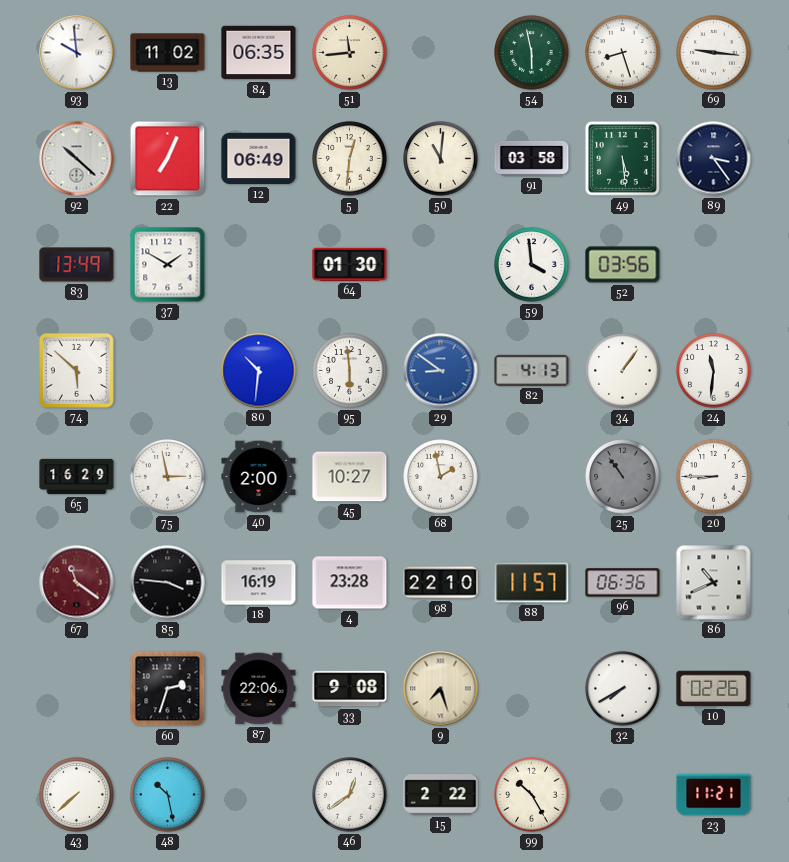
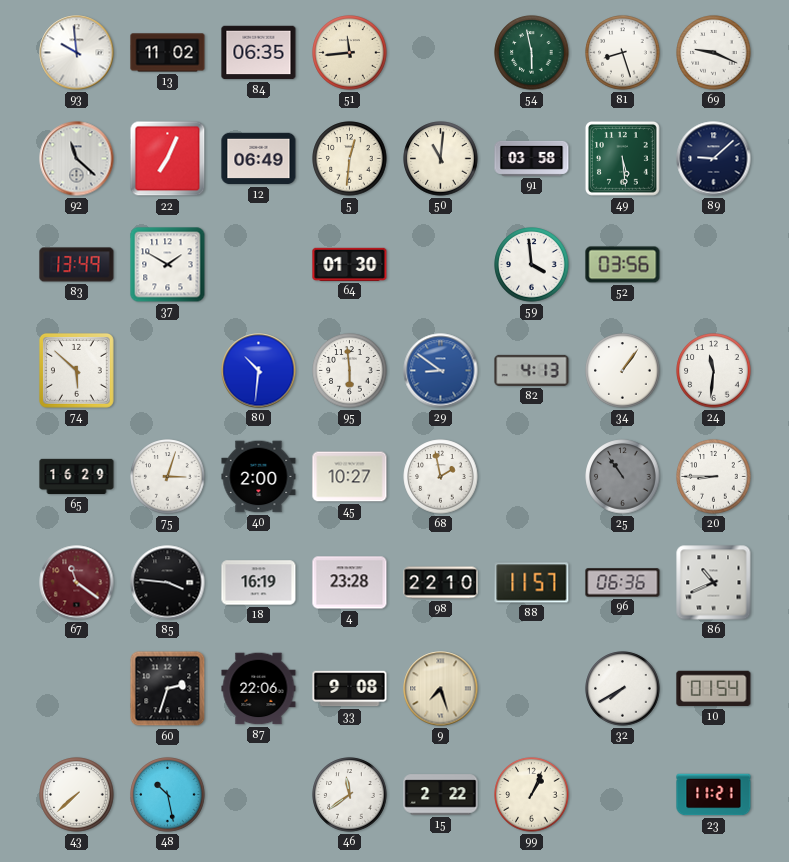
69: 9:16 -> 9:19
92: 10:22 -> 11:22
89: 3:24 -> 9:08
75: 2:58 -> 3:03
10: 02:26 -> 01:54
46: 12:39 -> 11:39
99: 10:25 -> 1:04
